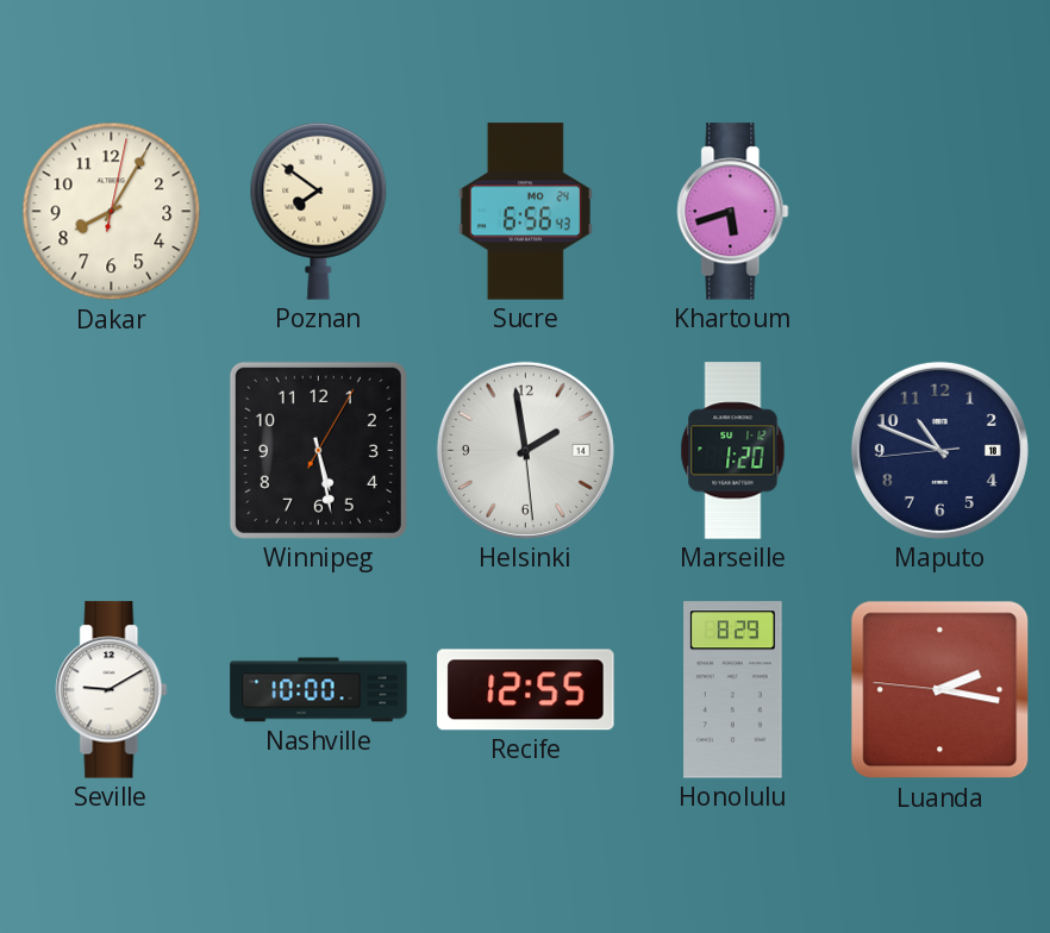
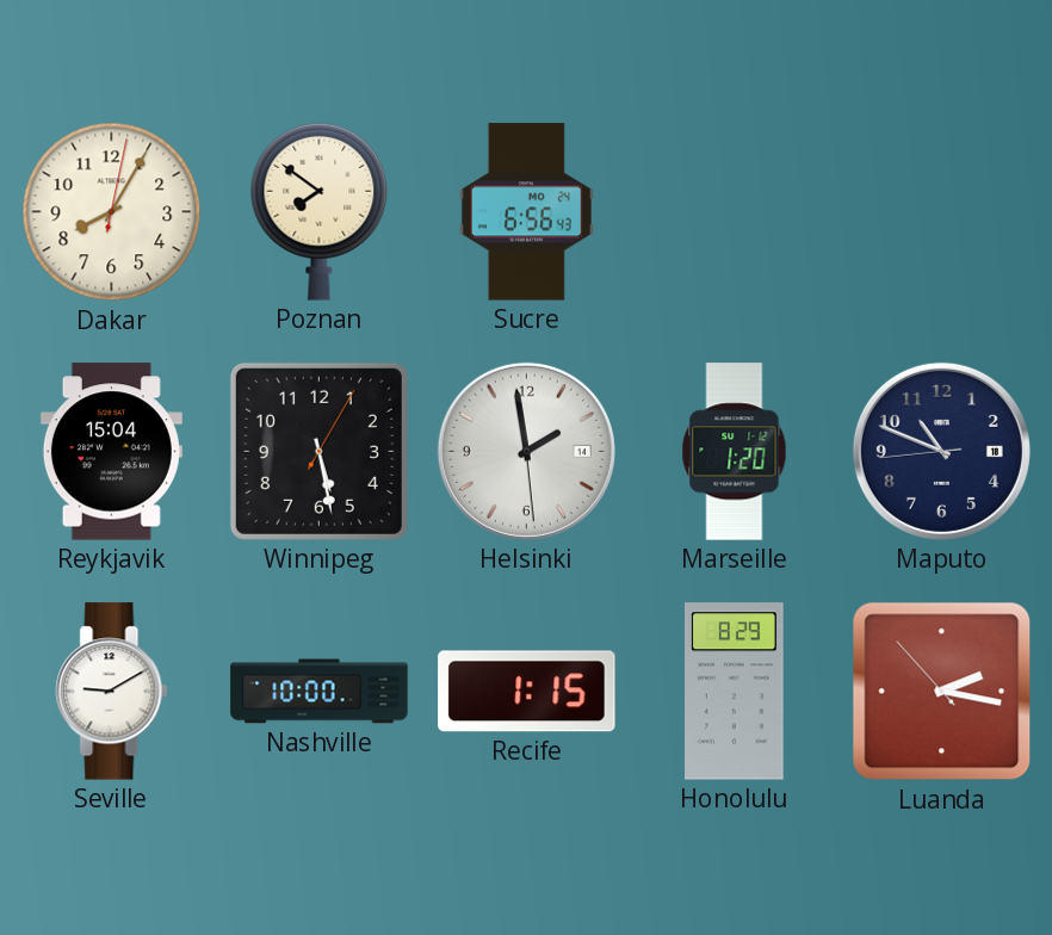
Khartoum: 5:42 -> none
Reykjavik: none -> 15:04
Recife: 12:55 -> 1:15
Luanda: 2:16:46 -> 2:16:53
